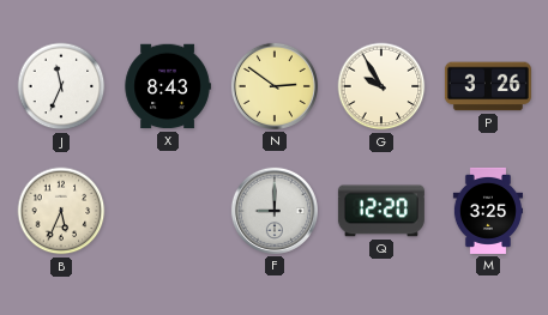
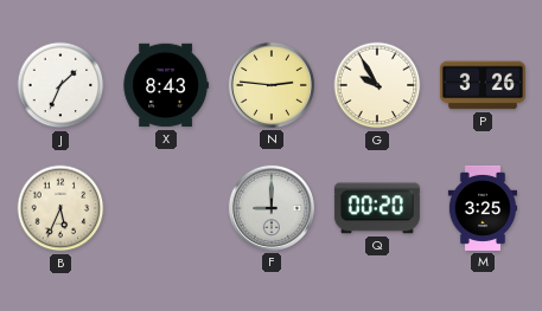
J: 11:34 -> 1:34
N: 2:51 -> 2:46
Q: 12:20 -> 00:20
